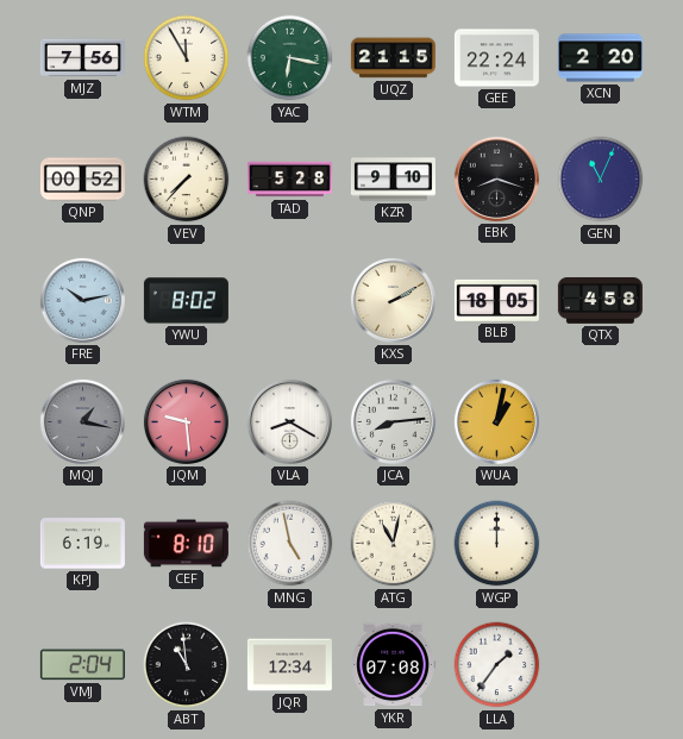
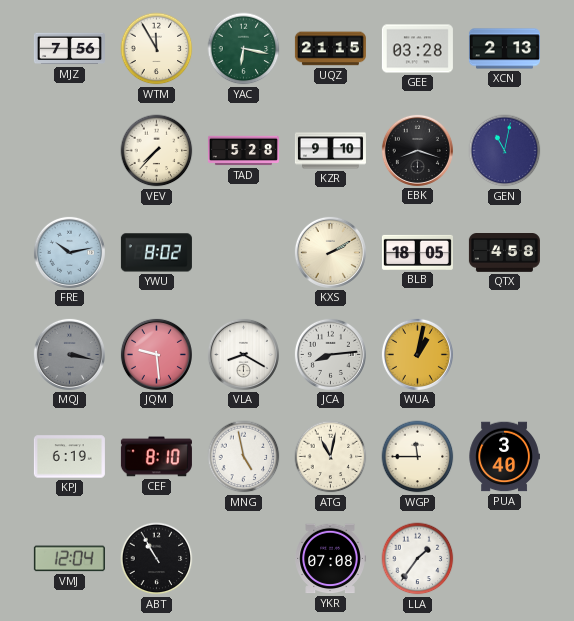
GEE: 22:24 -> 03:28
XCN: 2:20 -> 2:13
QNP: 00:52 -> none
GEN: 11:04 -> 11:02
MQJ: 1:17 -> 3:17
WGP: 12:00 -> 11:45
PUA: none -> 3:40
VMJ: 2:04 -> 12:04
ABT: 10:59 -> 10:55
JQR: 12:34 -> none
